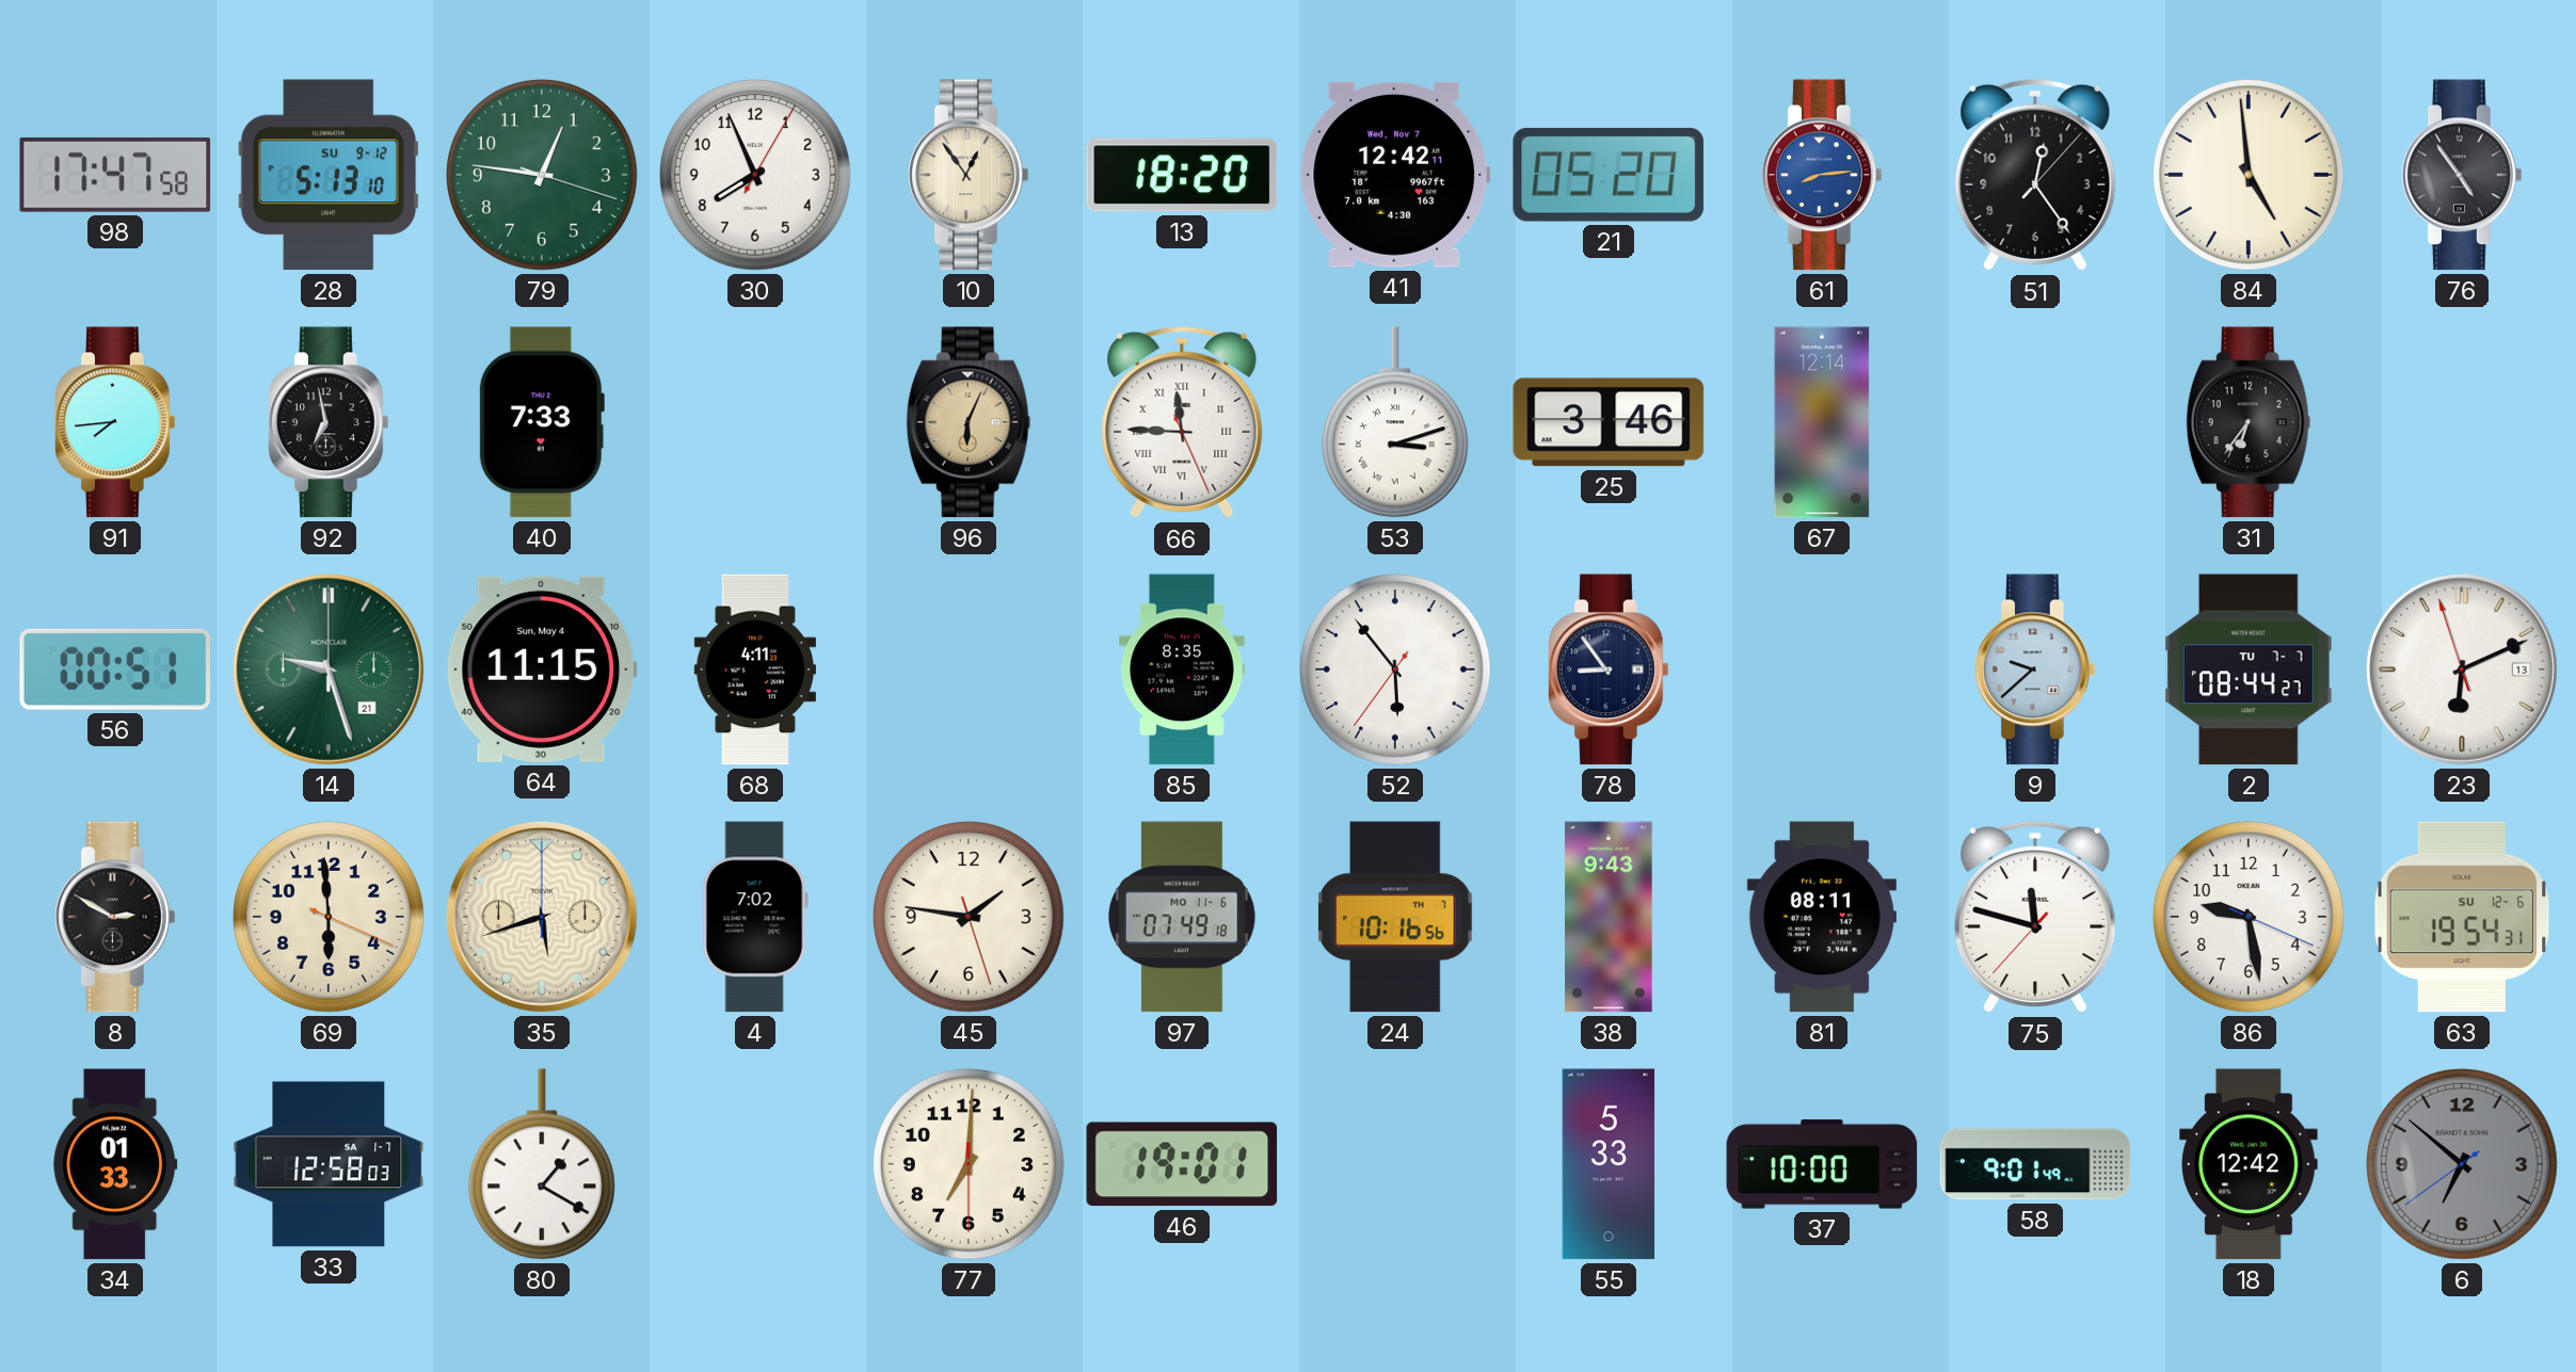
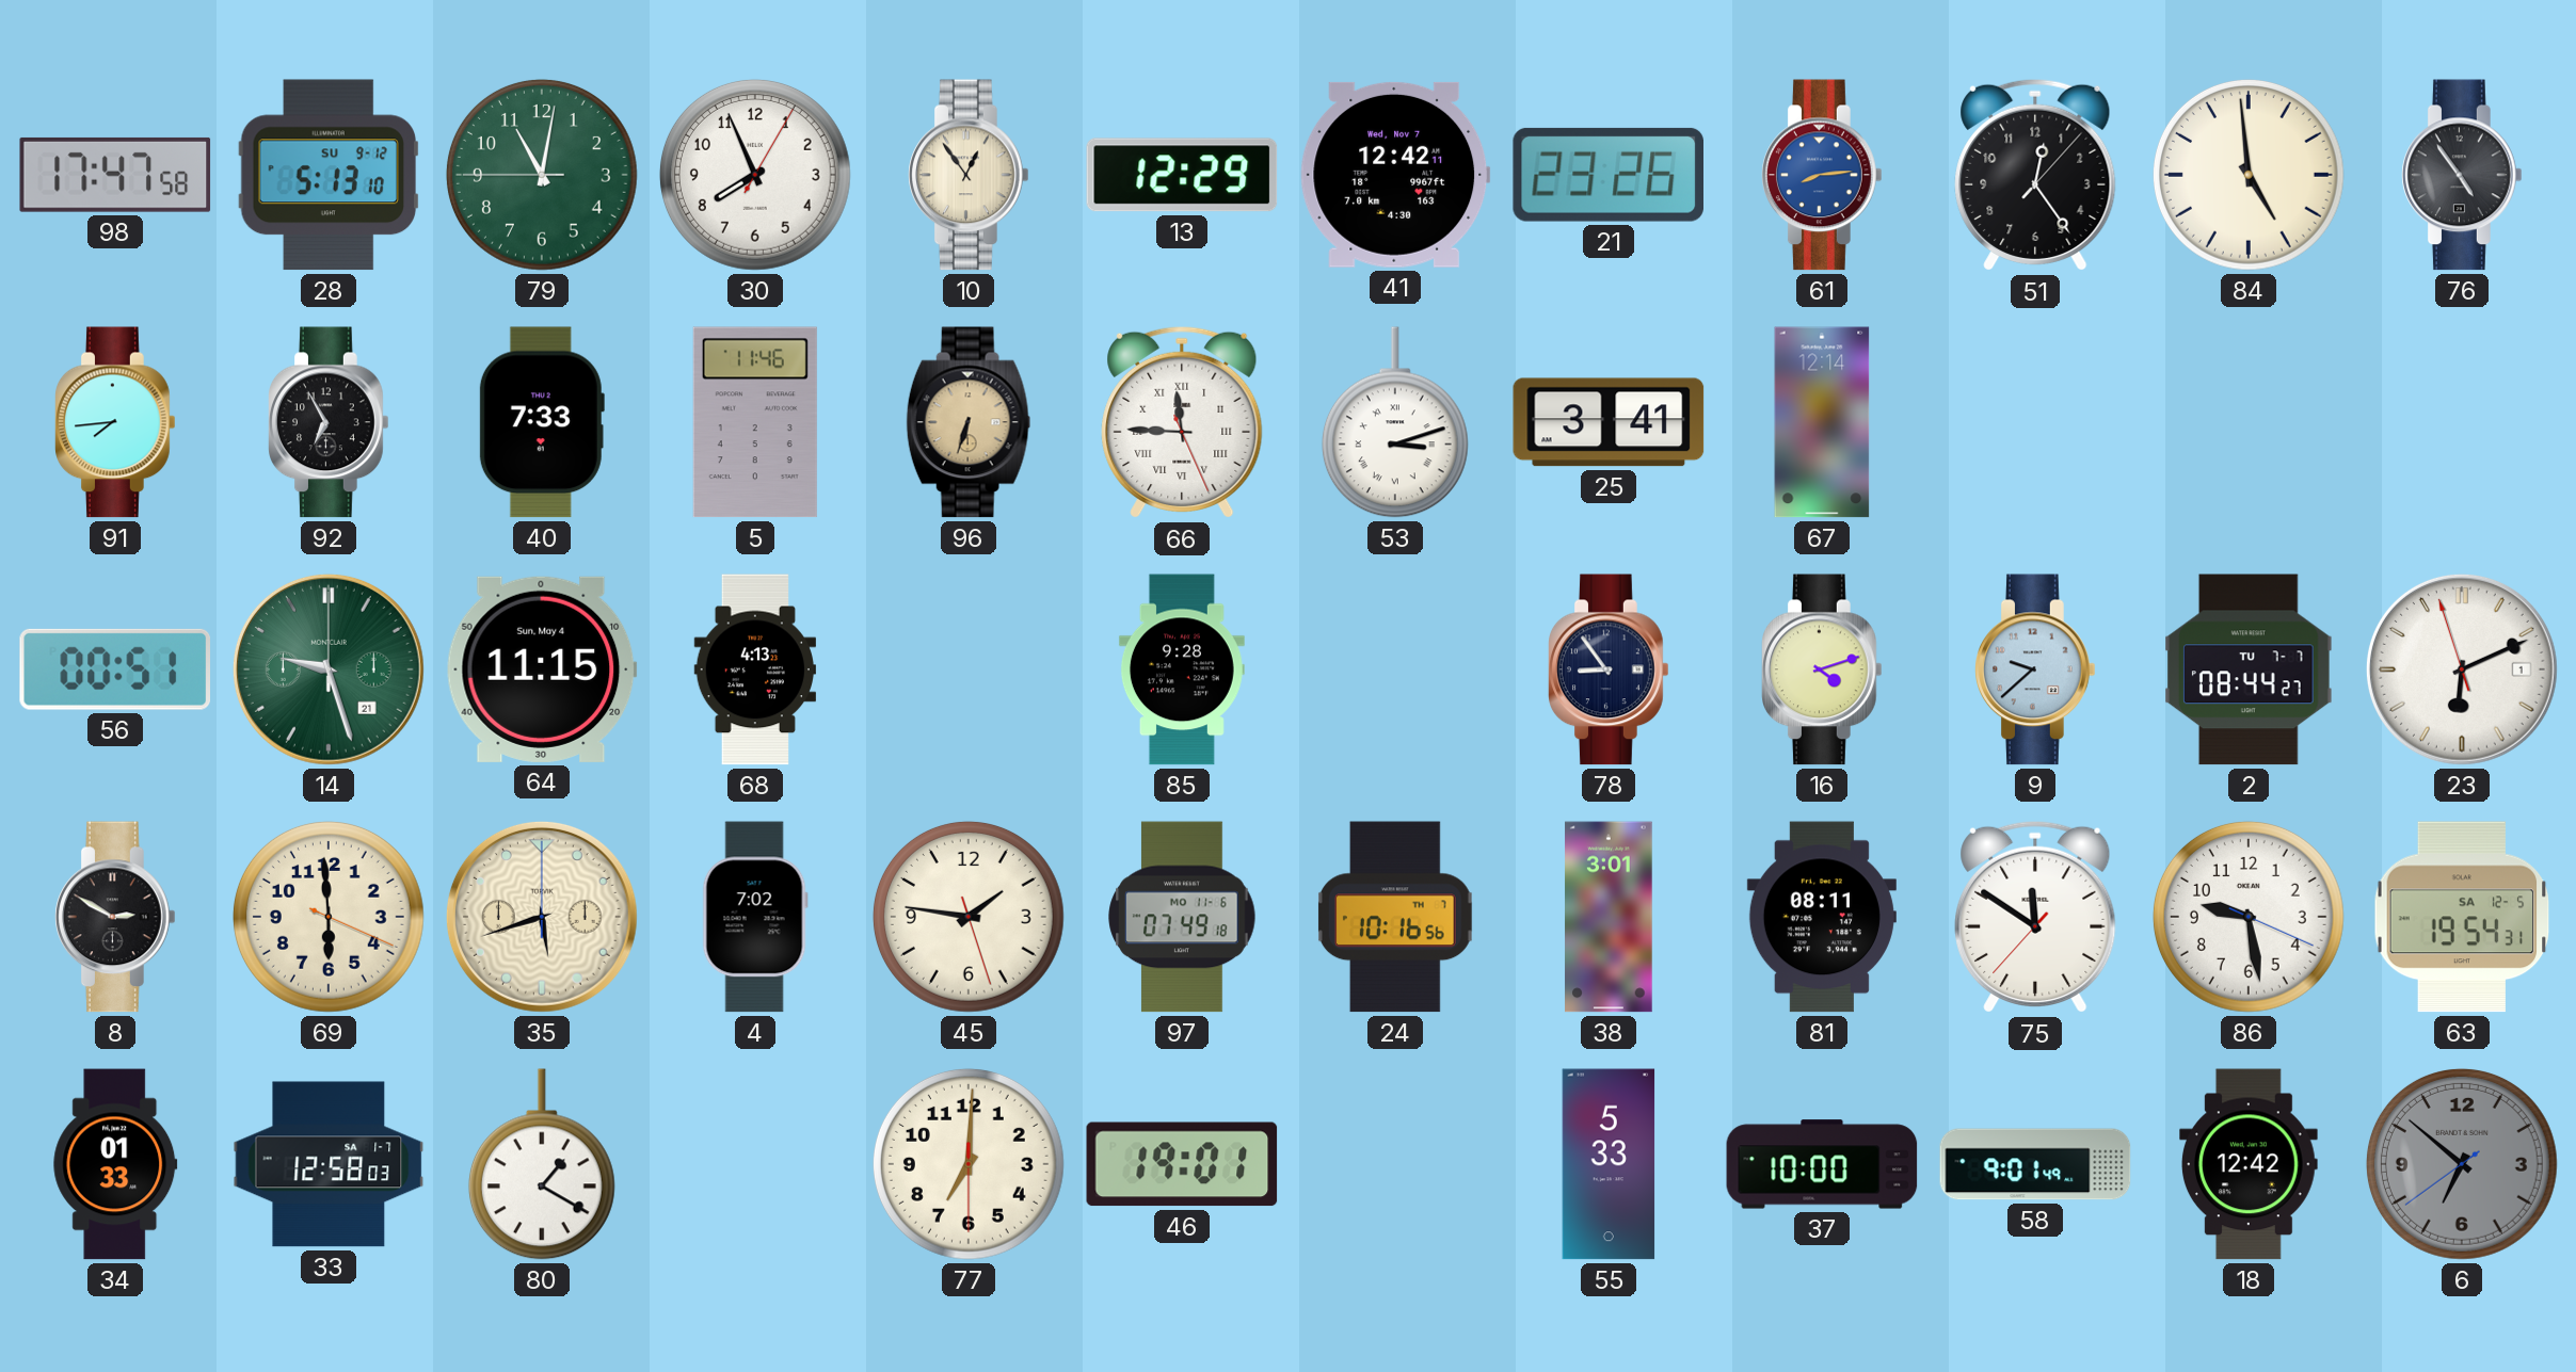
79: 12:46 -> 11:01
13: 18:20 -> 12:29
21: 05:20 -> 23:26
92: 6:58 -> 6:55
5: none -> 11:46
96: 6:04 -> 6:33
25: 3:46 -> 3:41
31: 6:36 -> none
68: 4:11 -> 4:13
85: 8:35 -> 9:28
52: 5:53 -> none
16: none -> 4:12
23 date: 13 -> 1
38: 9:43 -> 3:01
75: 11:47 -> 11:50
63 date: SU 12-6 -> SA 12-5
